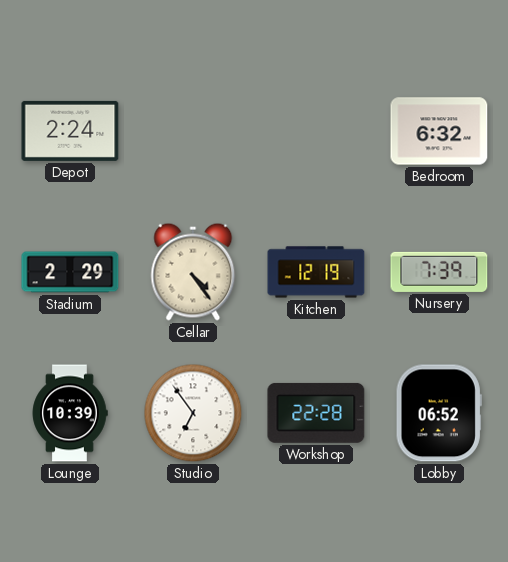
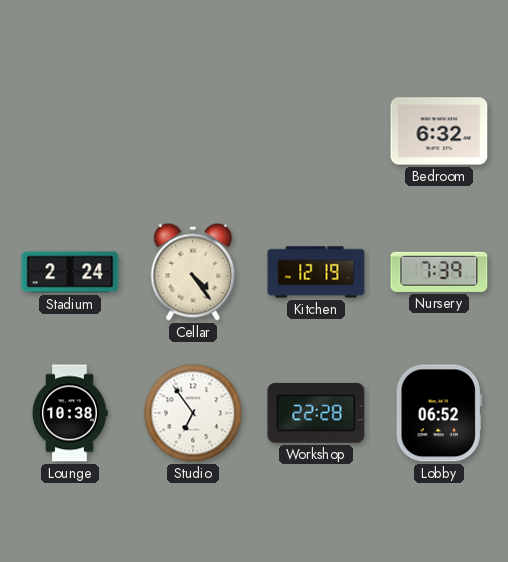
Depot: 2:24 -> none
Stadium: 2:29 -> 2:24
Lounge: 10:39 -> 10:38
